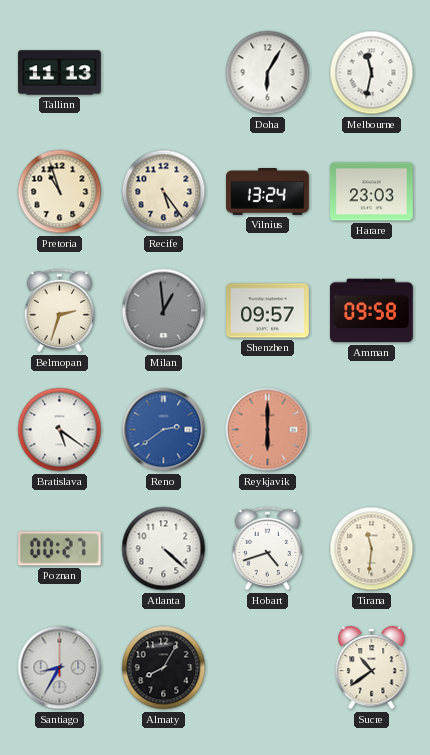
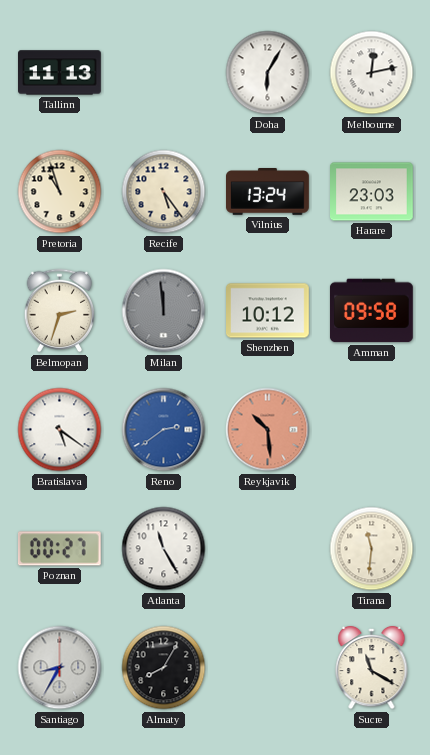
Melbourne: 11:32 -> 12:13
Milan: 12:59 -> 11:59
Shenzhen: 09:57 -> 10:12
Reykjavik: 6:00 -> 10:29
Atlanta: 4:22 -> 11:25
Hobart: 4:42 -> none
Sucre: 10:39 -> 11:20
